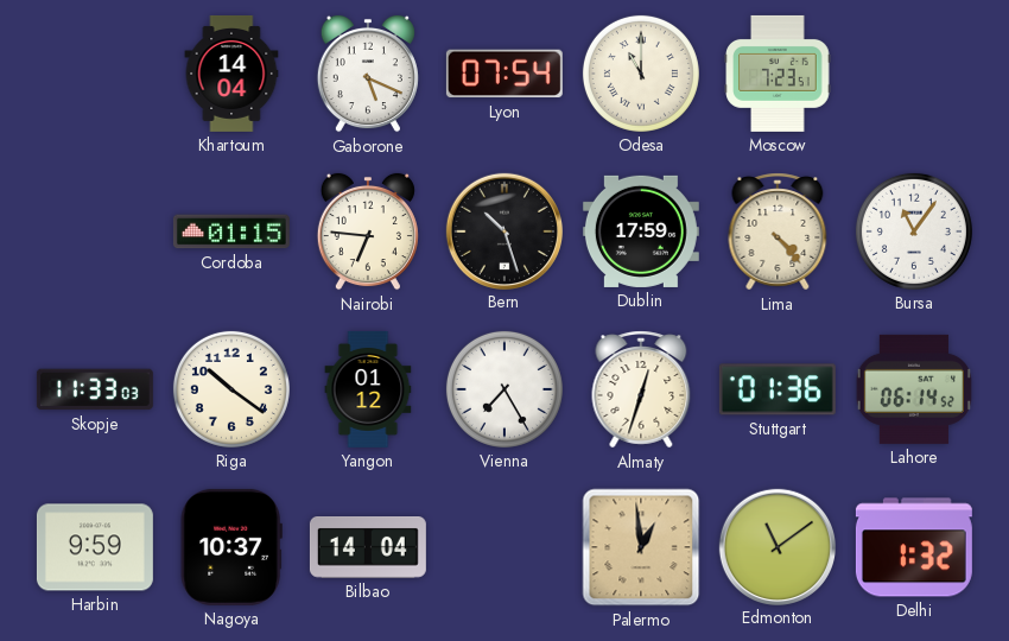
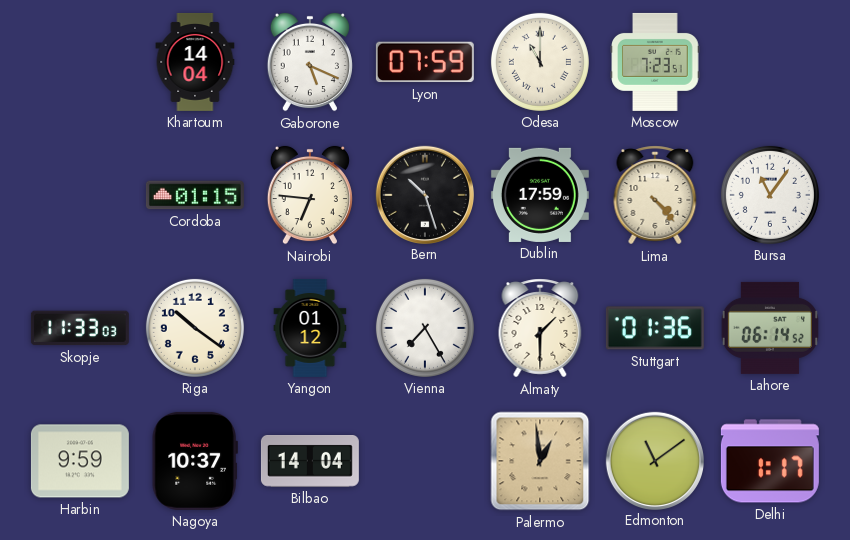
Lyon: 07:54 -> 07:59
Almaty: 12:33 -> 1:30
Delhi: 1:32 -> 1:17
